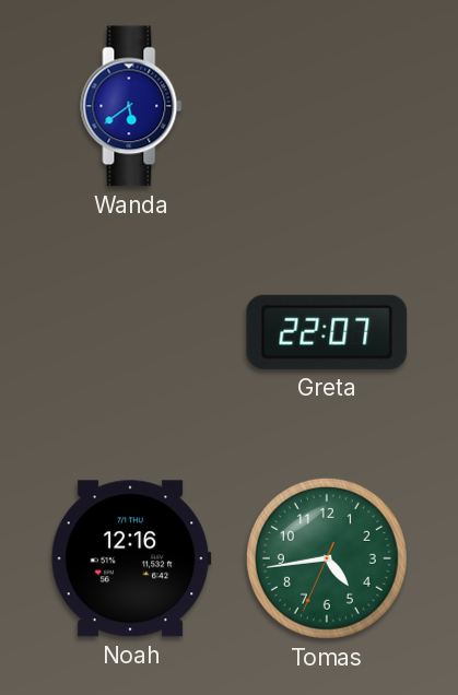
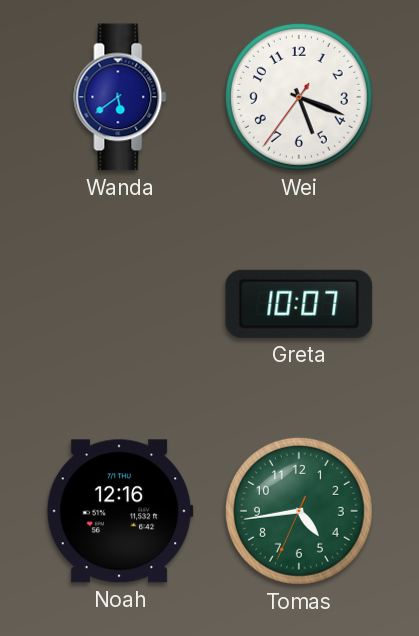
Wei: none -> 5:18
Greta: 22:07 -> 10:07
